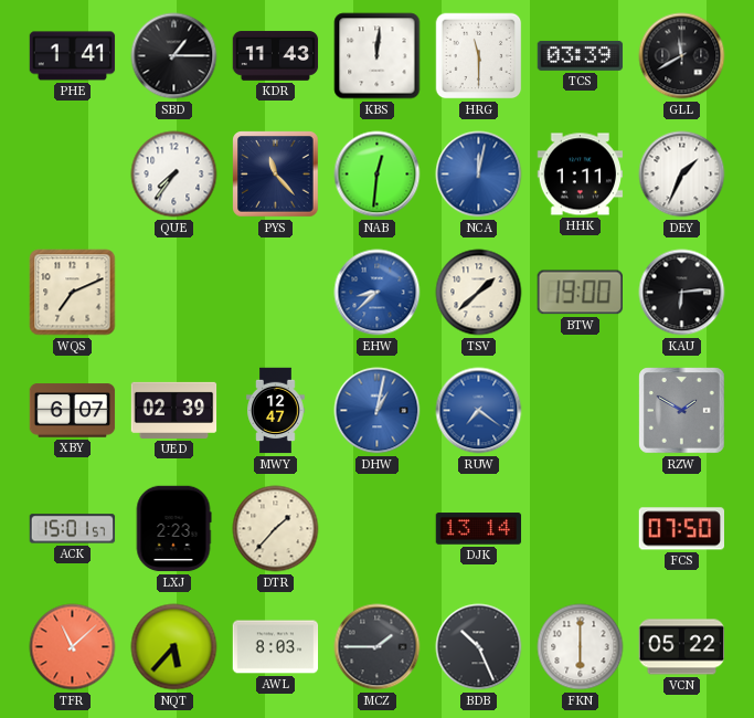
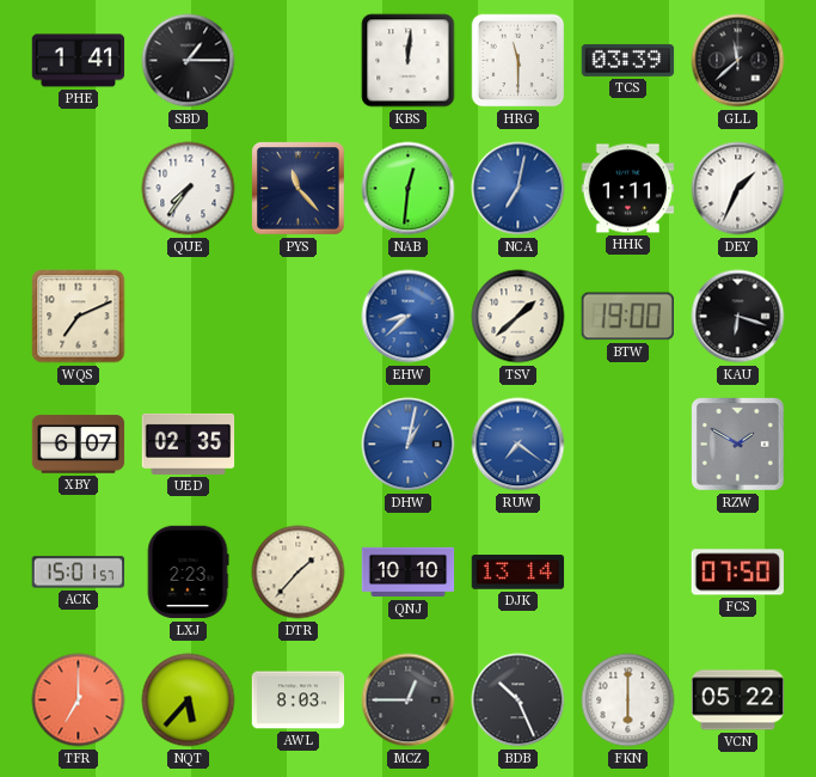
KDR: 11:43 -> none
GLL: 11:40 -> 11:38
NCA: 12:02 -> 7:02
KAU: 6:14 -> 6:18
UED: 02:39 -> 02:35
MWY: 12:47 -> none
QNJ: none -> 10:10
TFR: 11:08 -> 7:00
MCZ: 1:45 -> 12:45
